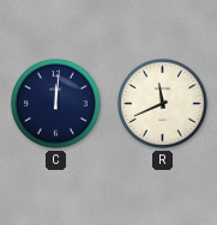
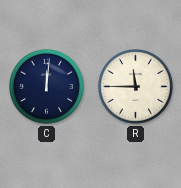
R: 11:41 -> 11:45
